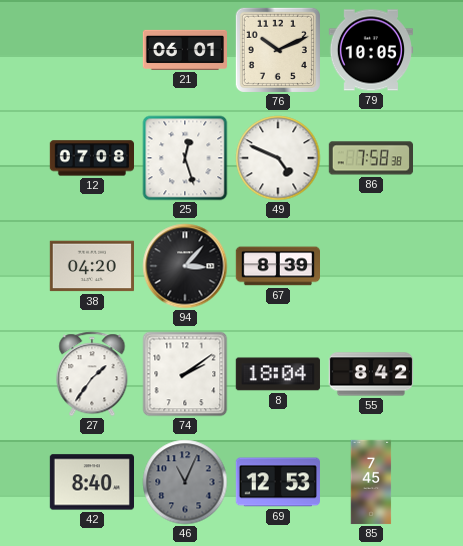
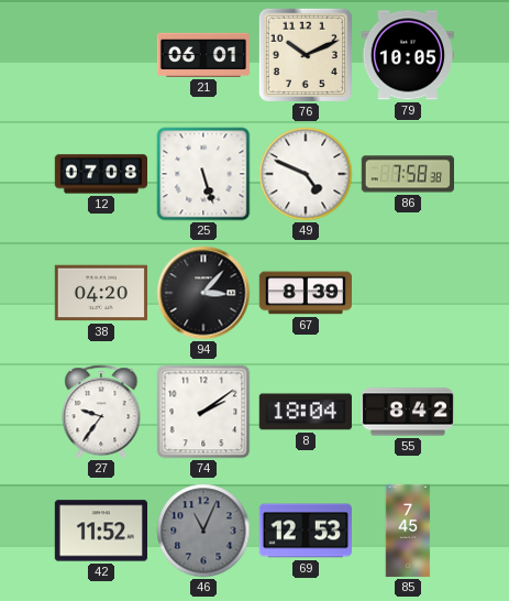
25: 12:27 -> 5:27
27: 1:36 -> 9:36
42: 8:40 -> 11:52
